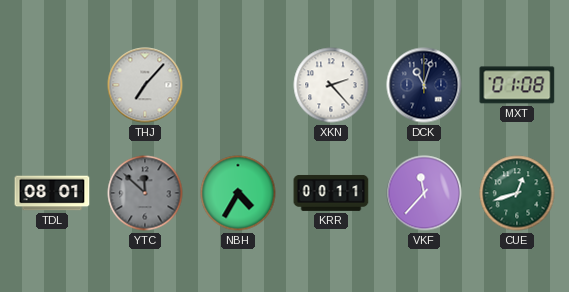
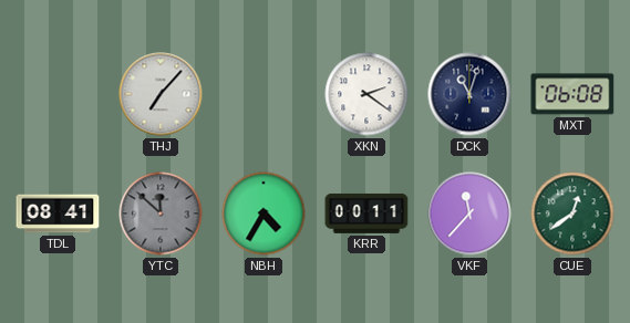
XKN: 2:23 -> 2:21
MXT: 01:08 -> 06:08
TDL: 08:01 -> 08:41
CUE: 12:42 -> 12:39
